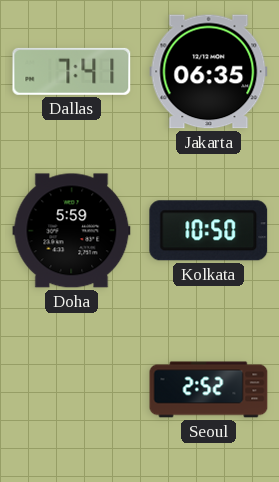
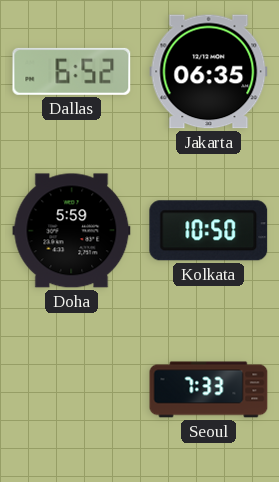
Dallas: 7:41 -> 6:52
Seoul: 2:52 -> 7:33
